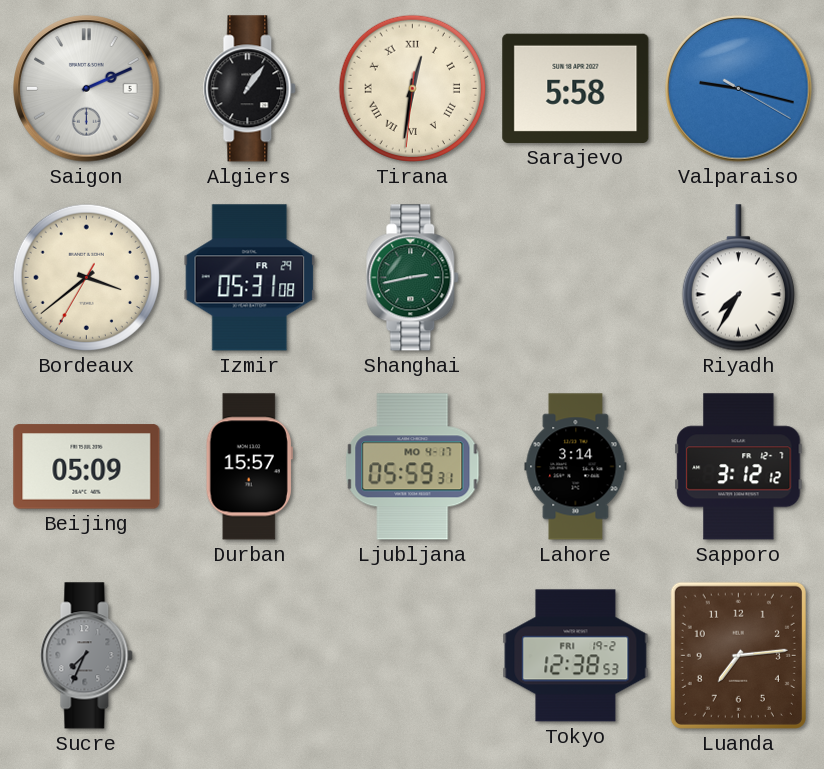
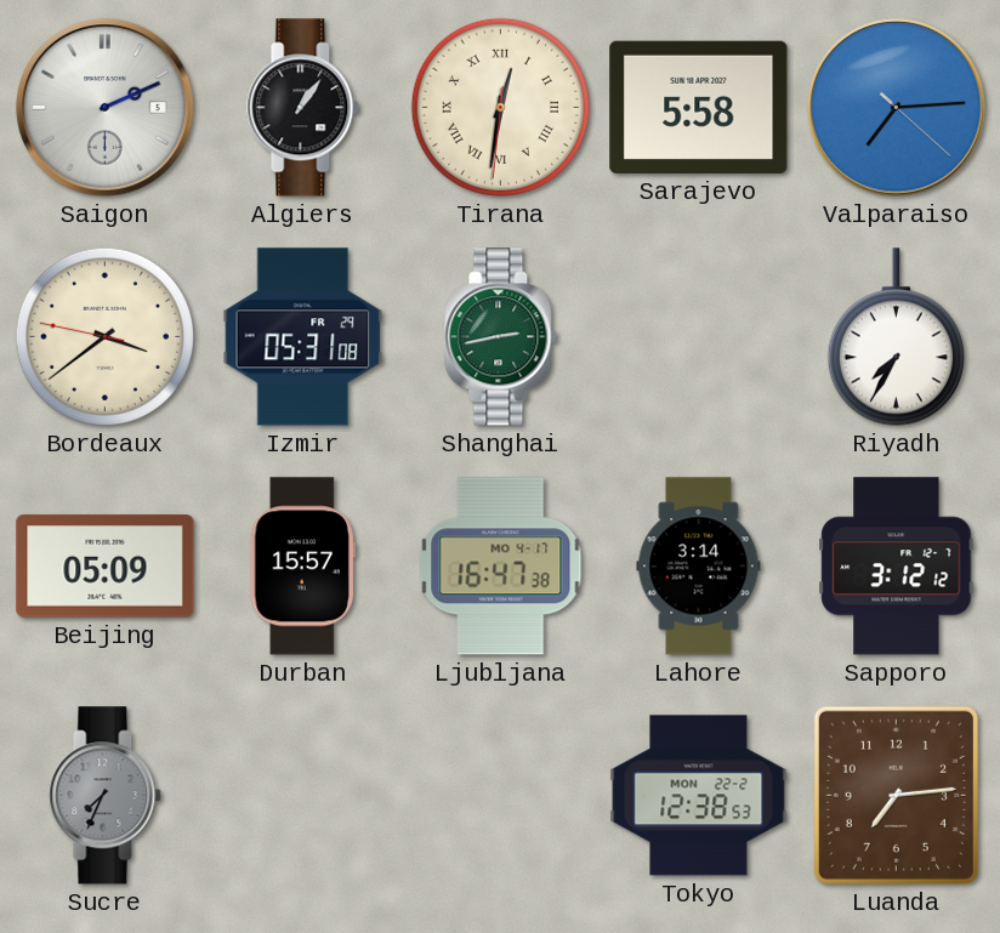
Valparaiso: 9:17 -> 7:14
Bordeaux: 3:38:35 -> 3:38:47
Ljubljana: 05:59 -> 16:47
Tokyo date: FRI 19-2 -> MON 22-2
